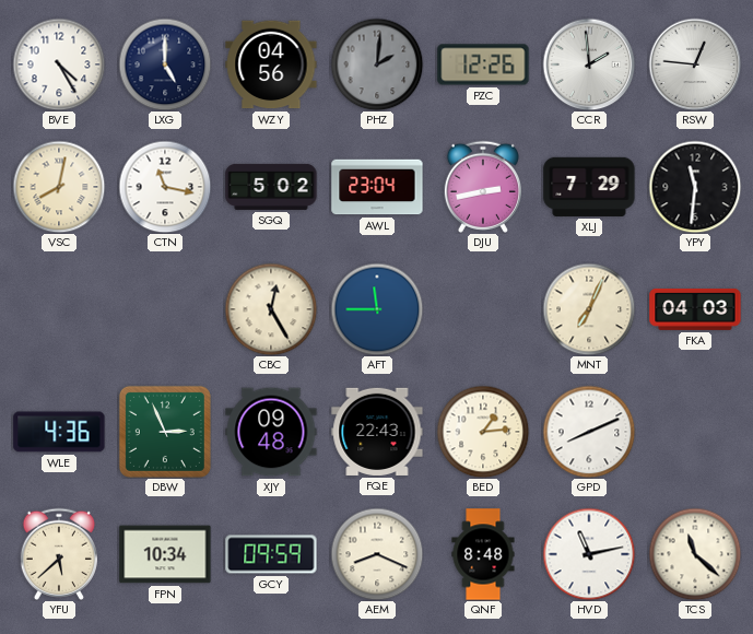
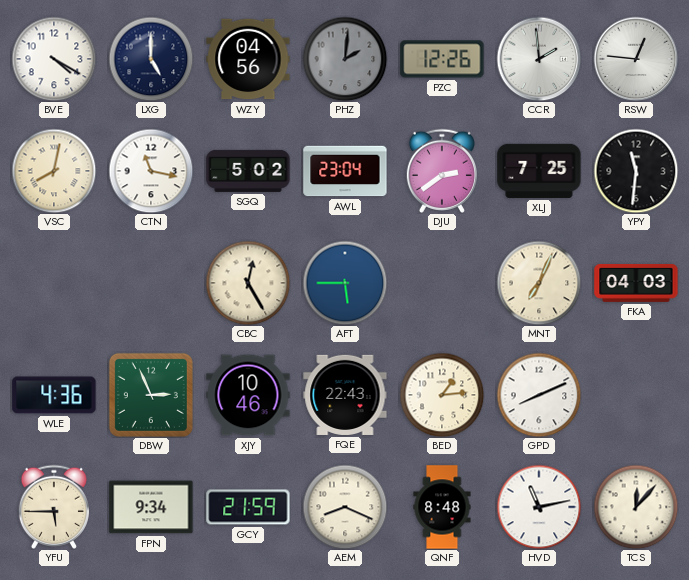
BVE: 4:25 -> 4:20
DJU: 2:43 -> 2:39
XLJ: 7:29 -> 7:25
AFT: 11:45 -> 5:45
XJY: 09:48 -> 10:46
YFU: 5:38 -> 5:45
FPN: 10:34 -> 9:34
GCY: 09:59 -> 21:59
TCS: 11:22 -> 12:07
